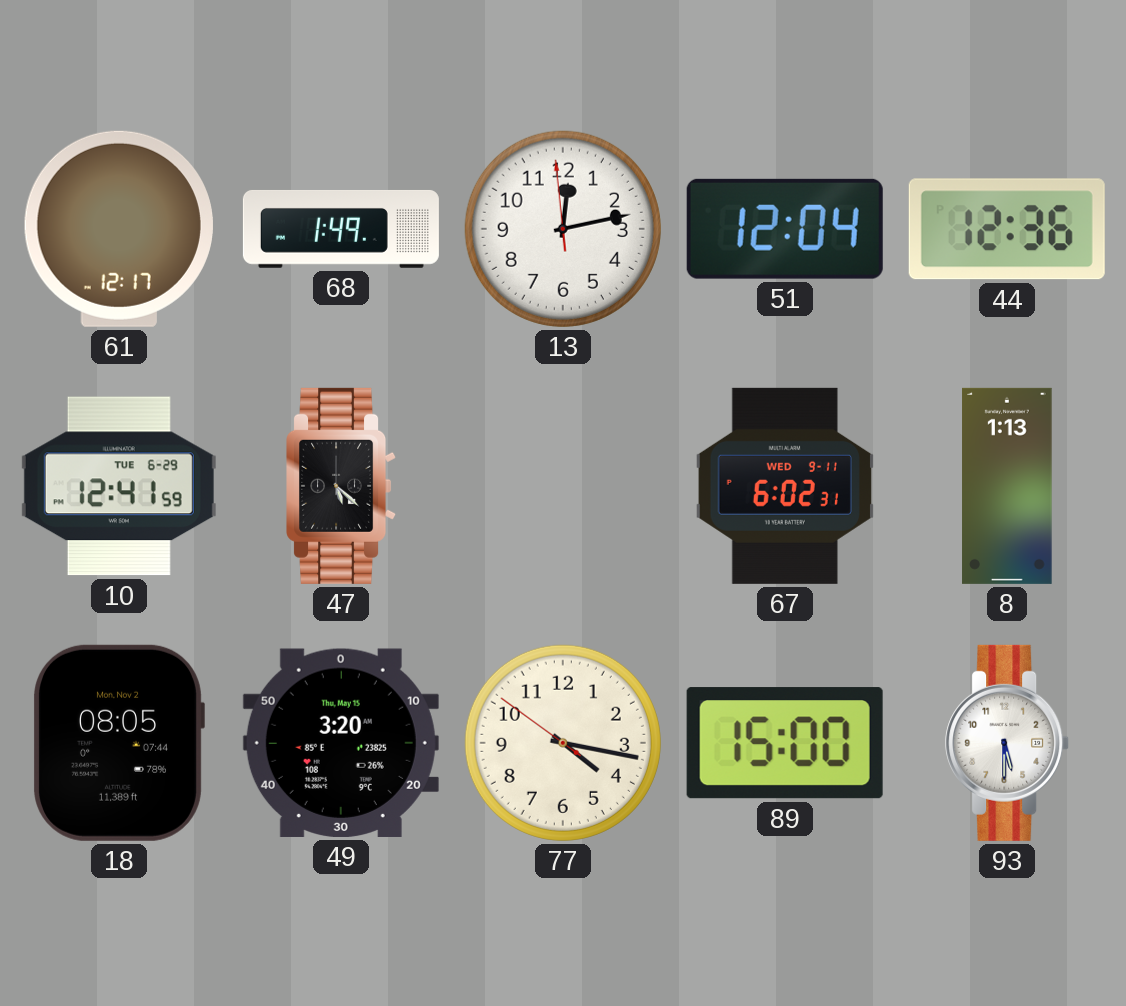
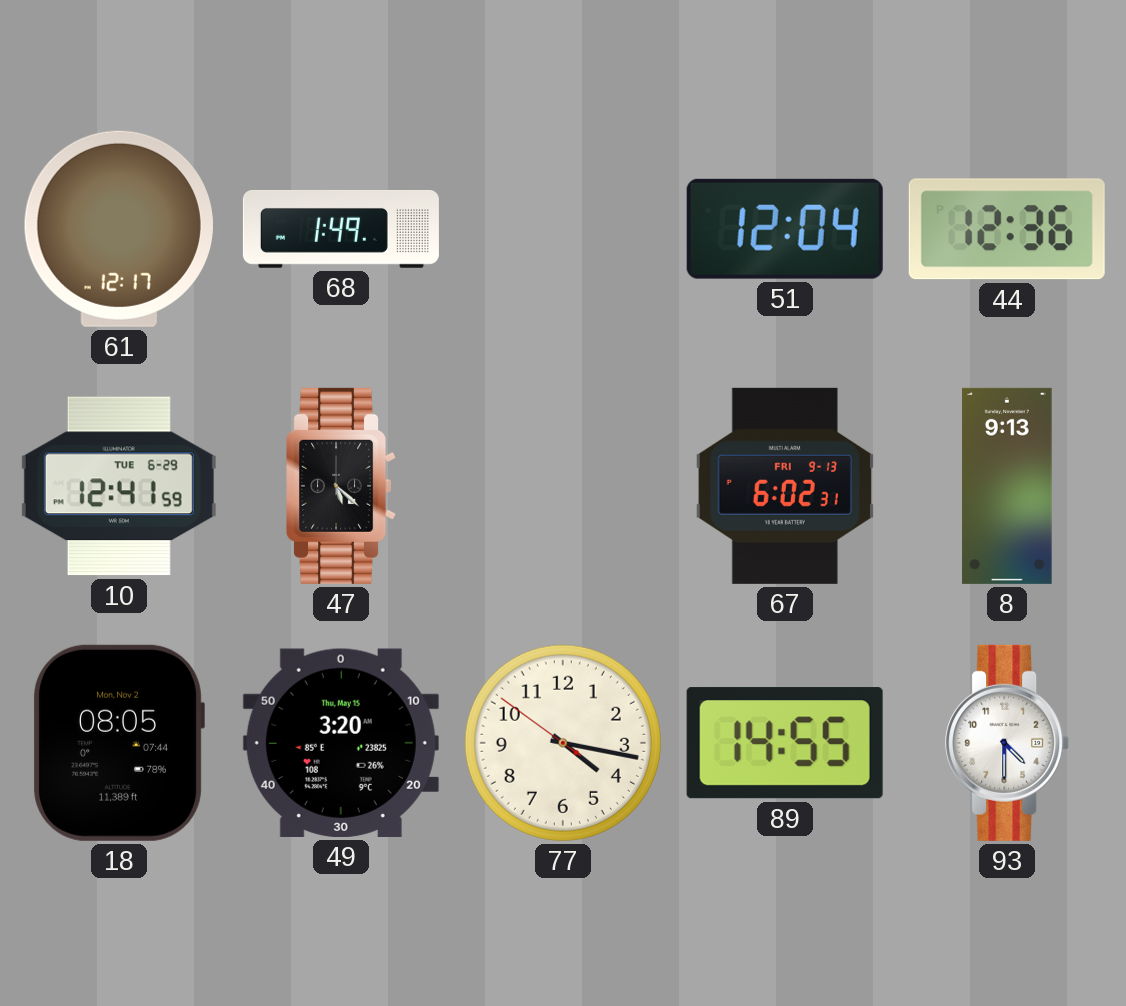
13: 12:12 -> none
67 date: WED 9-11 -> FRI 9-13
8: 1:13 -> 9:13
89: 15:00 -> 14:55
93: 5:30 -> 4:30
